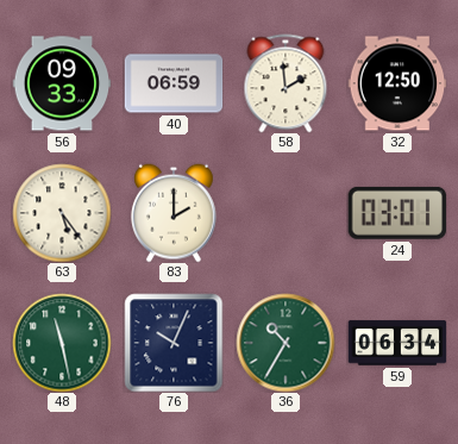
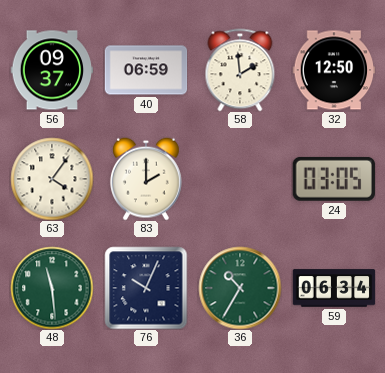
56: 09:33 -> 09:37
63: 5:24 -> 4:06
24: 03:01 -> 03:05
48: 11:28 -> 11:29
